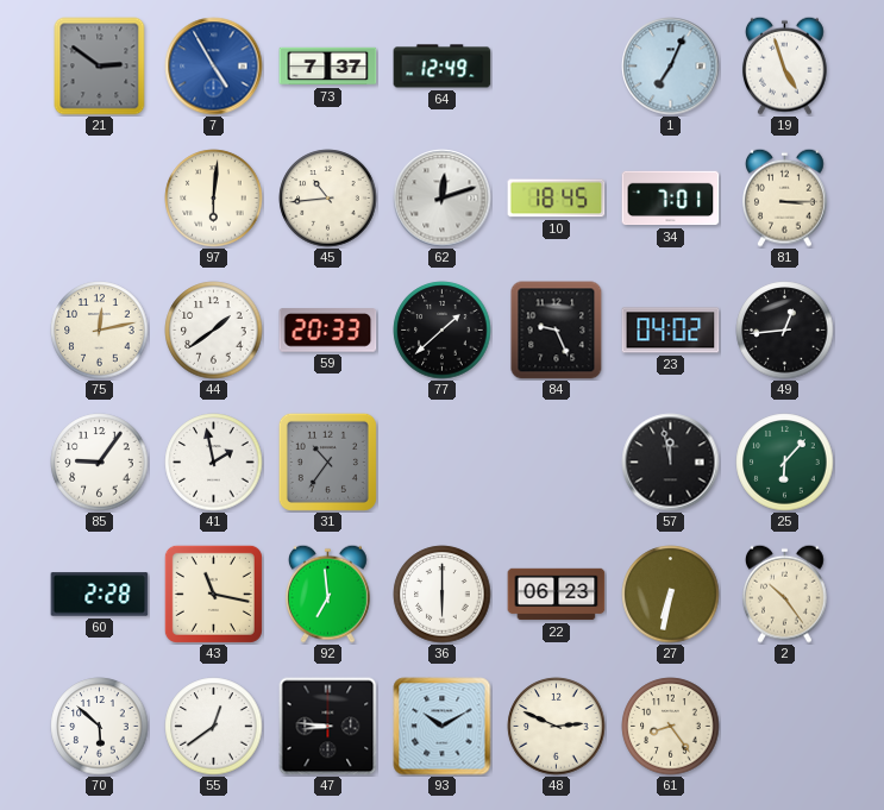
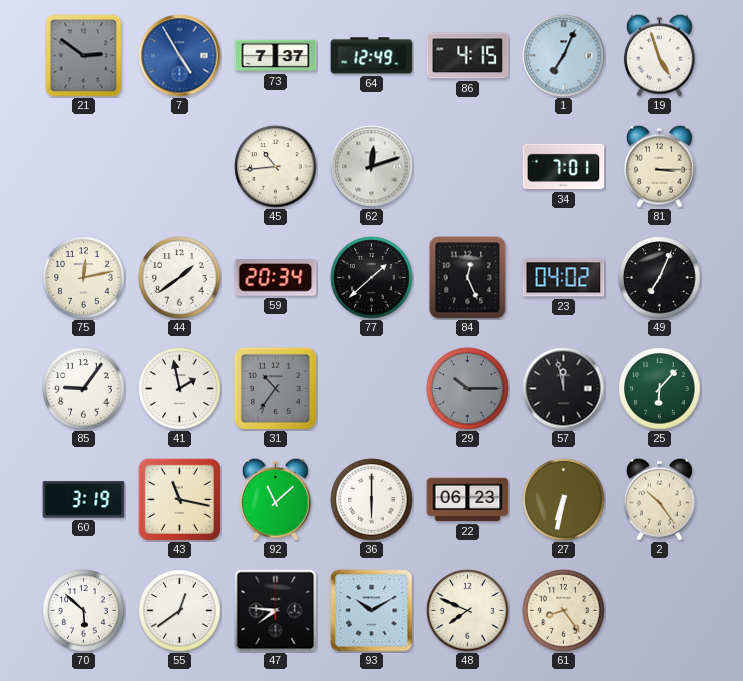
86: none -> 4:15
97: 6:01 -> none
10: 18:45 -> none
59: 20:33 -> 20:34
84: 9:26 -> 12:26
49: 12:44 -> 7:04
29: none -> 10:15
60: 2:28 -> 3:19
92: 6:59 -> 11:08
47: 8:46 -> 7:46
48: 2:49 -> 7:49
